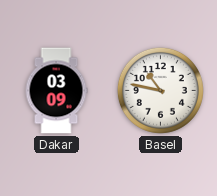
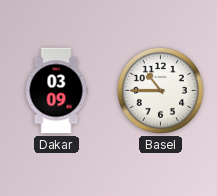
Basel: 10:47 -> 10:45
